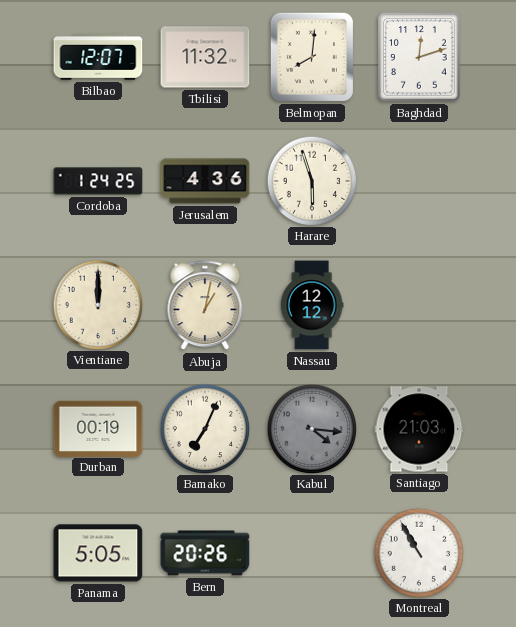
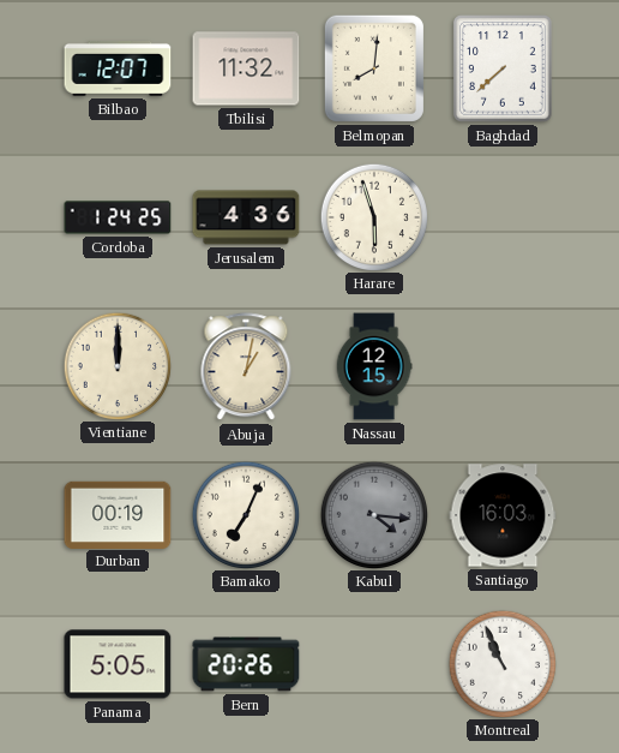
Baghdad: 12:12 -> 7:38
Nassau: 12:12 -> 12:15
Santiago: 21:03 -> 16:03
Montreal: 10:55 -> 10:56
